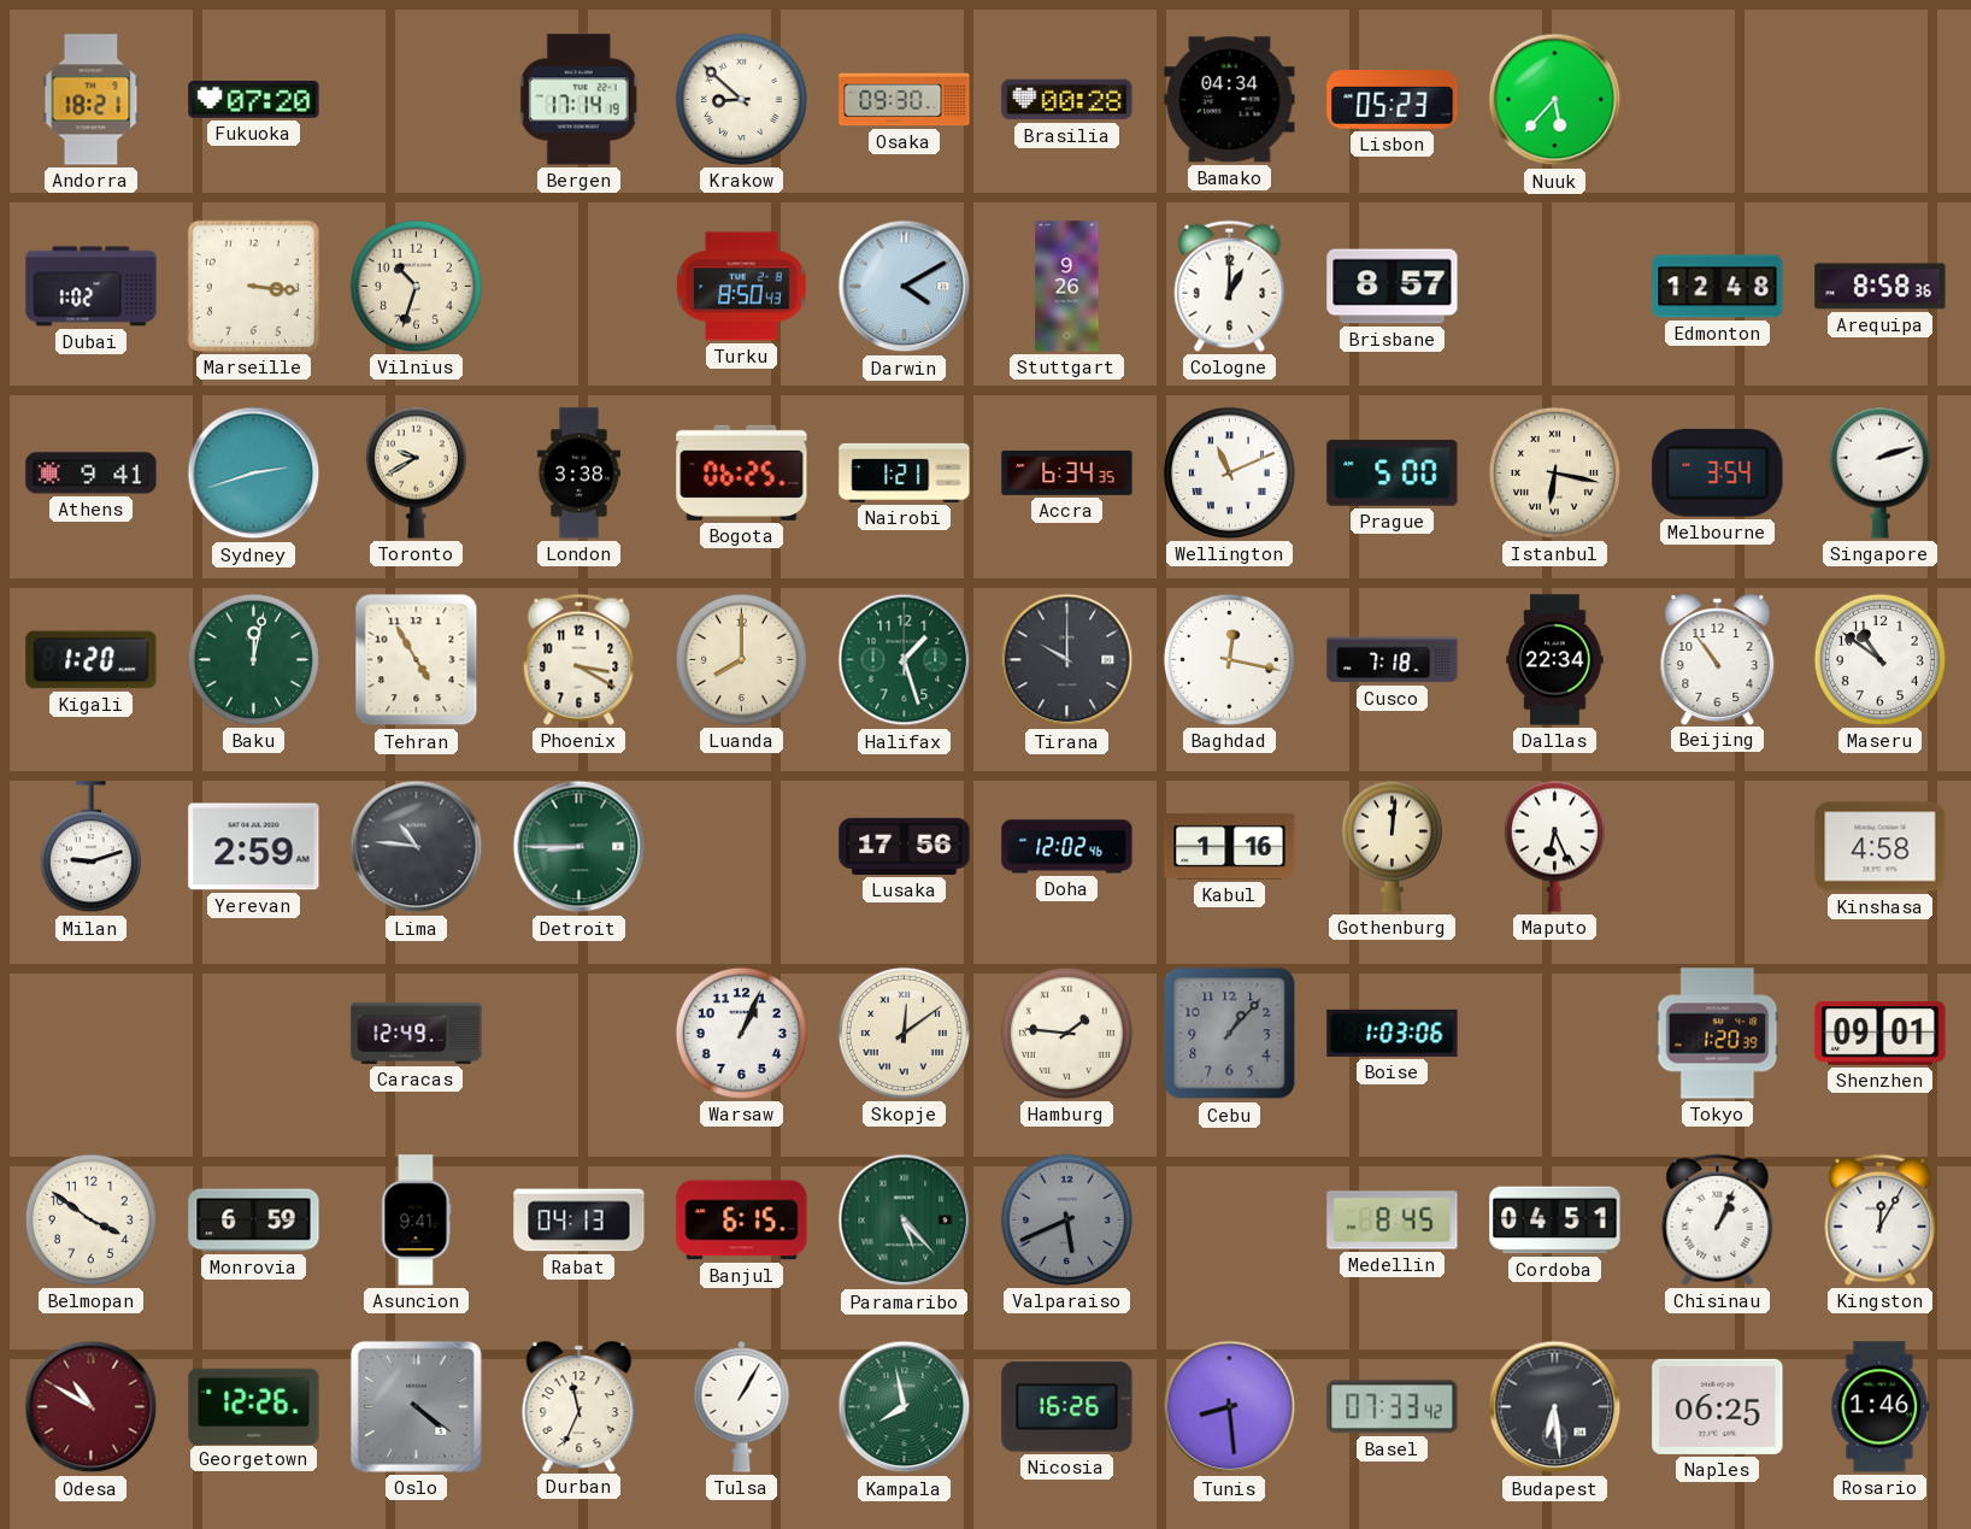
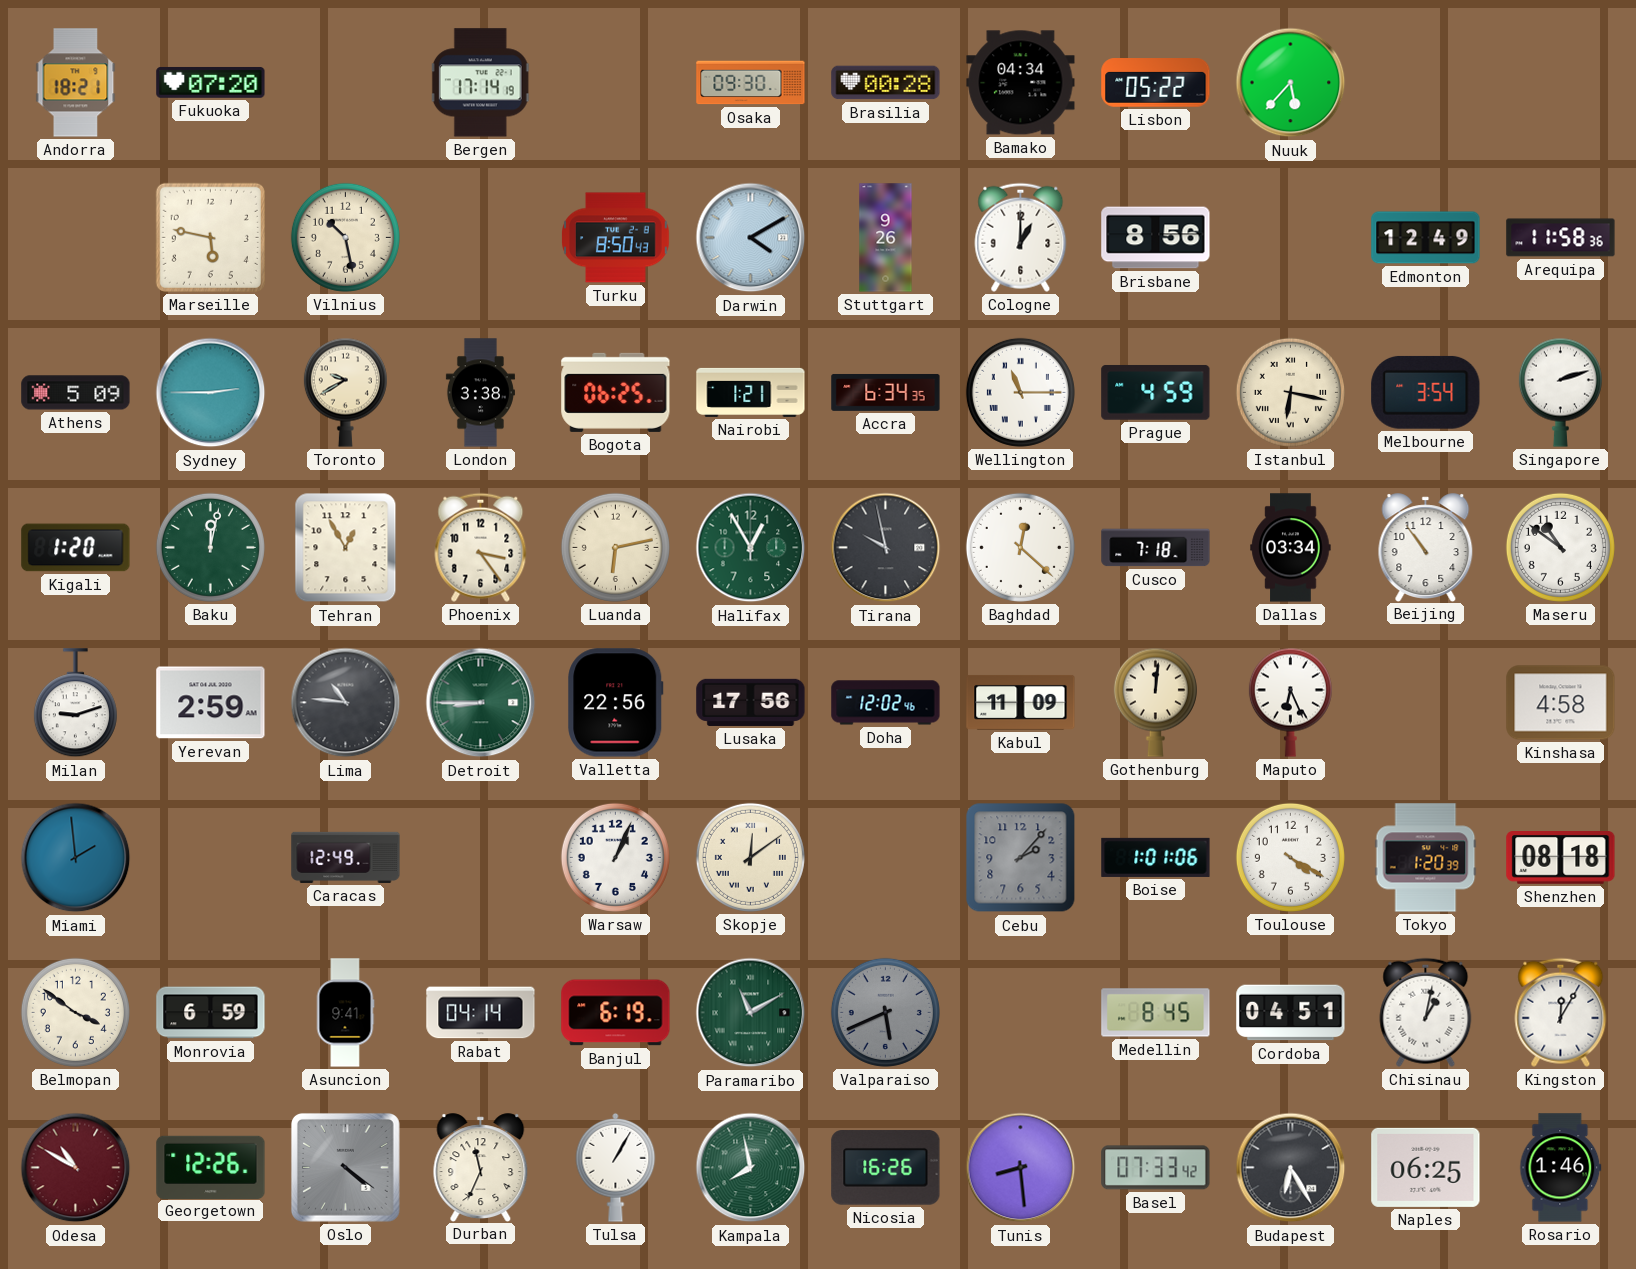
Krakow: 8:52 -> none
Lisbon: 05:23 -> 05:22
Dubai: 1:02 -> none
Marseille: 3:16 -> 5:47
Vilnius: 10:33 -> 10:28
Brisbane: 8:57 -> 8:56
Edmonton: 12:48 -> 12:49
Arequipa: 8:58 -> 11:58
Athens: 9:41 -> 5:09
Sydney: 2:42 -> 2:45
Wellington: 11:11 -> 11:15
Prague: 5:00 -> 4:59
Tehran: 4:55 -> 12:55
Phoenix: 3:20 -> 3:24
Luanda: 8:00 -> 6:13
Halifax: 1:27 -> 12:55
Tirana: 10:00 -> 9:58
Baghdad: 12:17 -> 12:22
Dallas: 22:34 -> 03:34
Valletta: none -> 22:56
Kabul: 1:16 -> 11:09
Miami: none -> 1:59
Hamburg: 1:46 -> none
Cebu: 1:07 -> 2:07
Boise: 1:03 -> 1:01
Toulouse: none -> 4:20
Shenzhen: 09:01 -> 08:18
Rabat: 04:13 -> 04:14
Banjul: 6:15 -> 6:19
Paramaribo: 5:23 -> 11:10
Chisinau: 1:04 -> 1:02
Budapest: 6:29 -> 6:25
